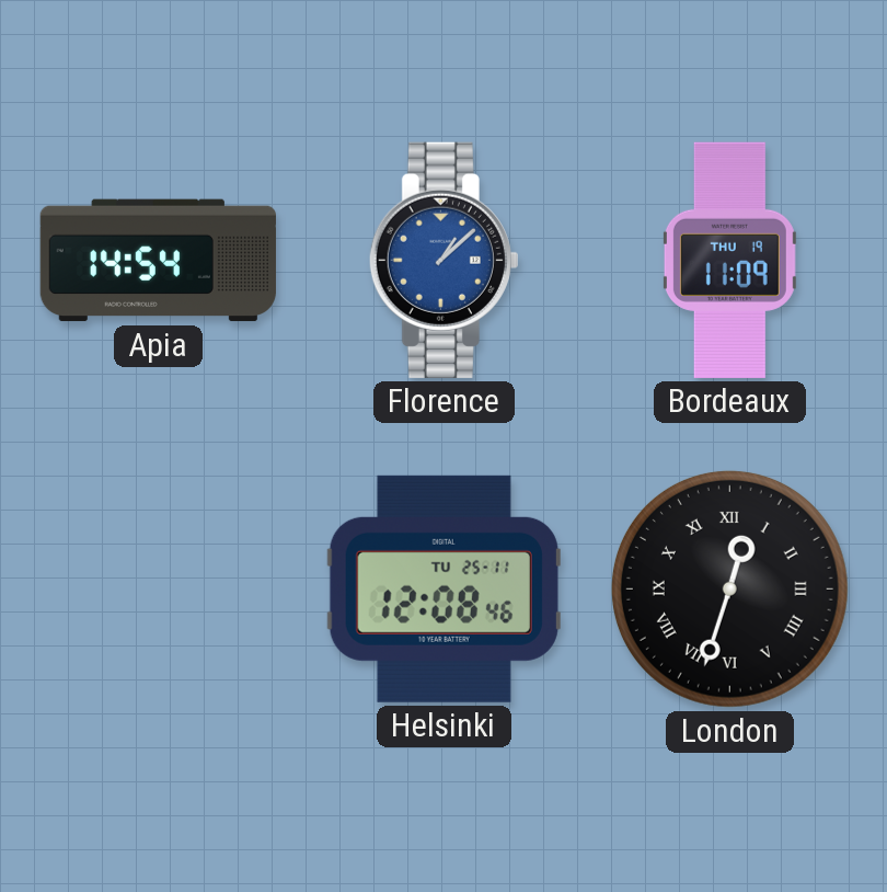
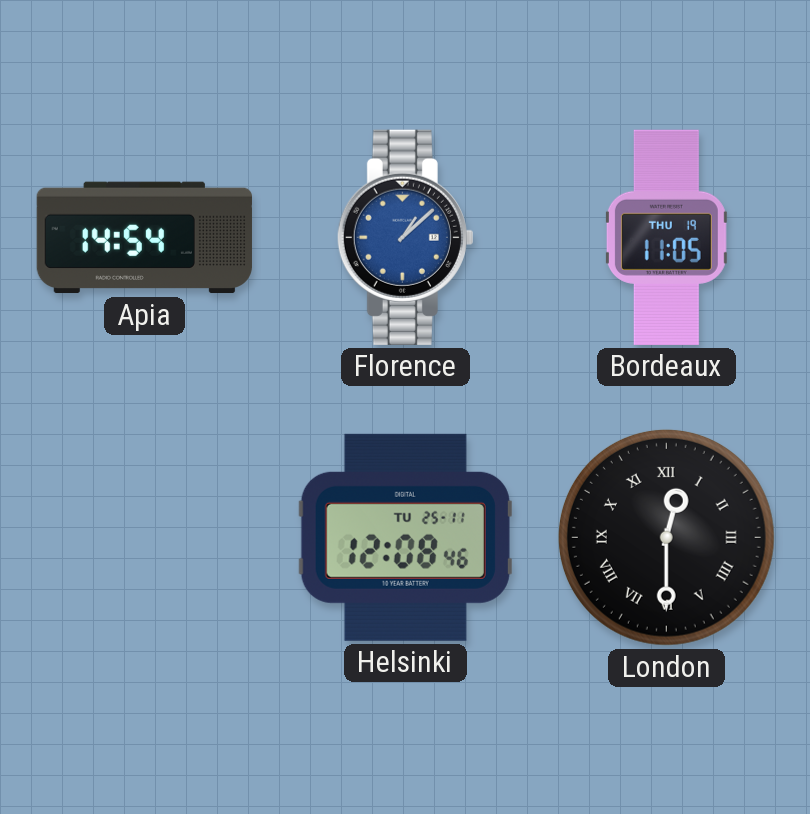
Bordeaux: 11:09 -> 11:05
London: 12:33 -> 12:30
